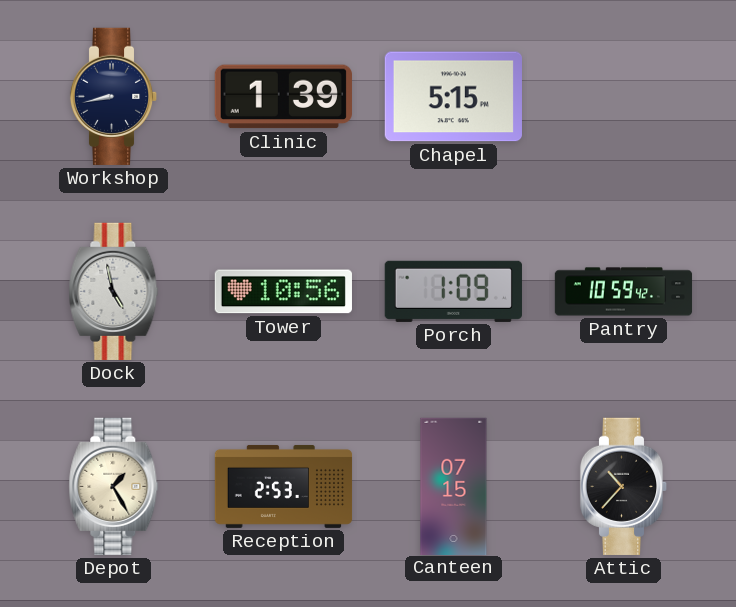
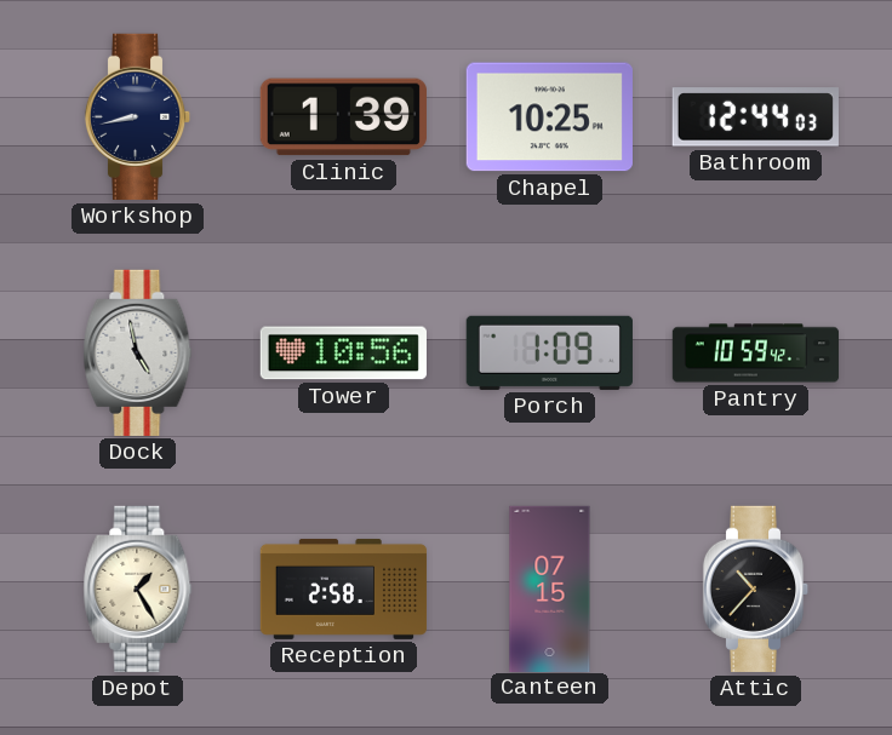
Chapel: 5:15 -> 10:25
Bathroom: none -> 12:44
Reception: 2:53 -> 2:58
